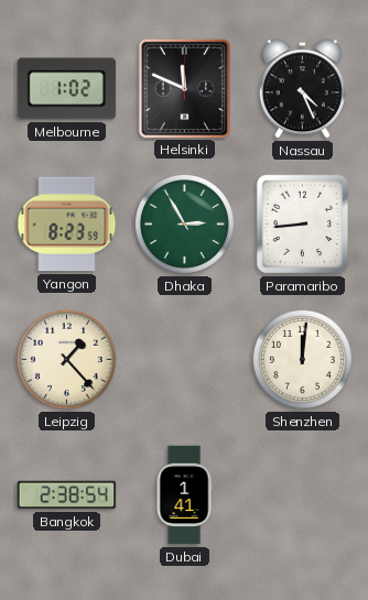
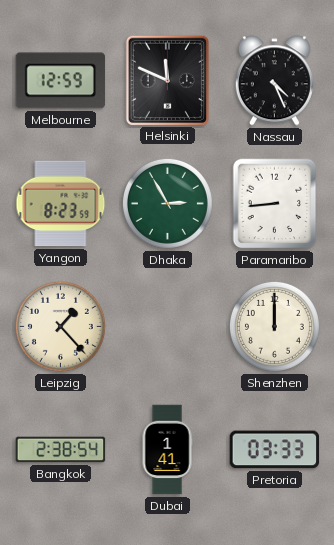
Melbourne: 1:02 -> 12:59
Shenzhen: 12:01 -> 12:00
Pretoria: none -> 03:33
